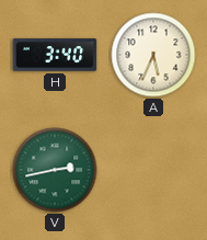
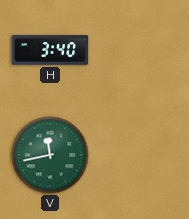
A: 5:34 -> none
V: 2:43 -> 11:43
